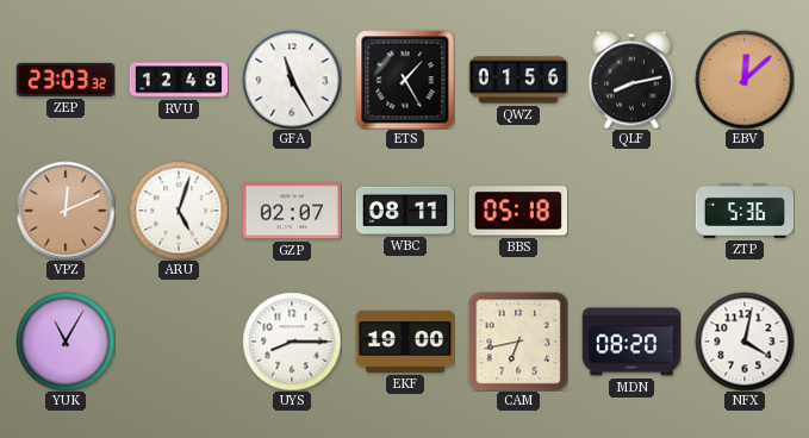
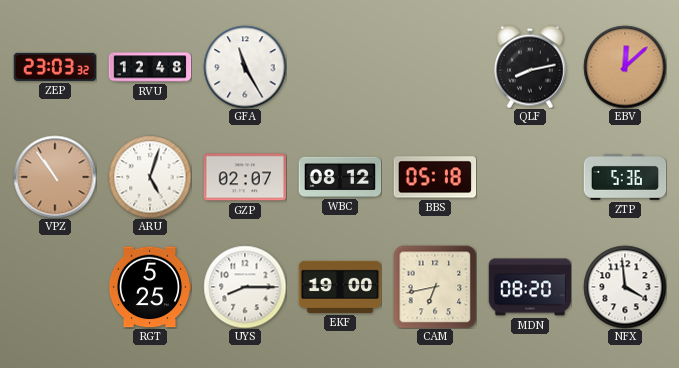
ETS: 1:25 -> none
QWZ: 01:56 -> none
VPZ: 12:11 -> 10:54
WBC: 08:11 -> 08:12
YUK: 11:05 -> none
RGT: none -> 5:25
NFX: 4:02 -> 3:59
